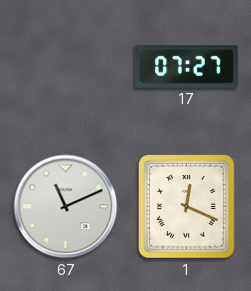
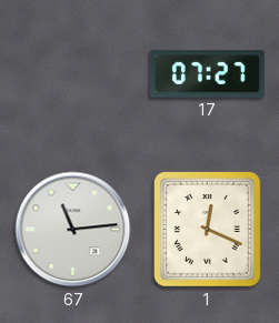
67: 11:11 -> 11:14
